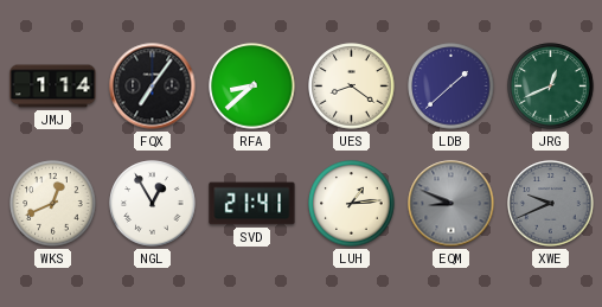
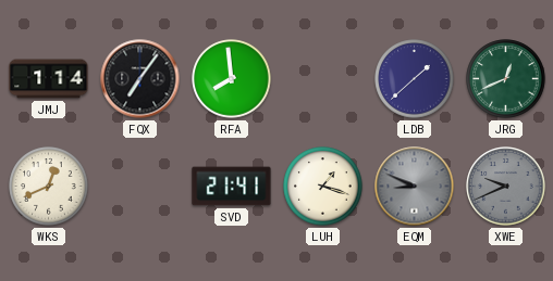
RFA: 8:38 -> 7:59
UES: 8:21 -> none
NGL: 12:55 -> none
LUH: 1:14 -> 1:18
